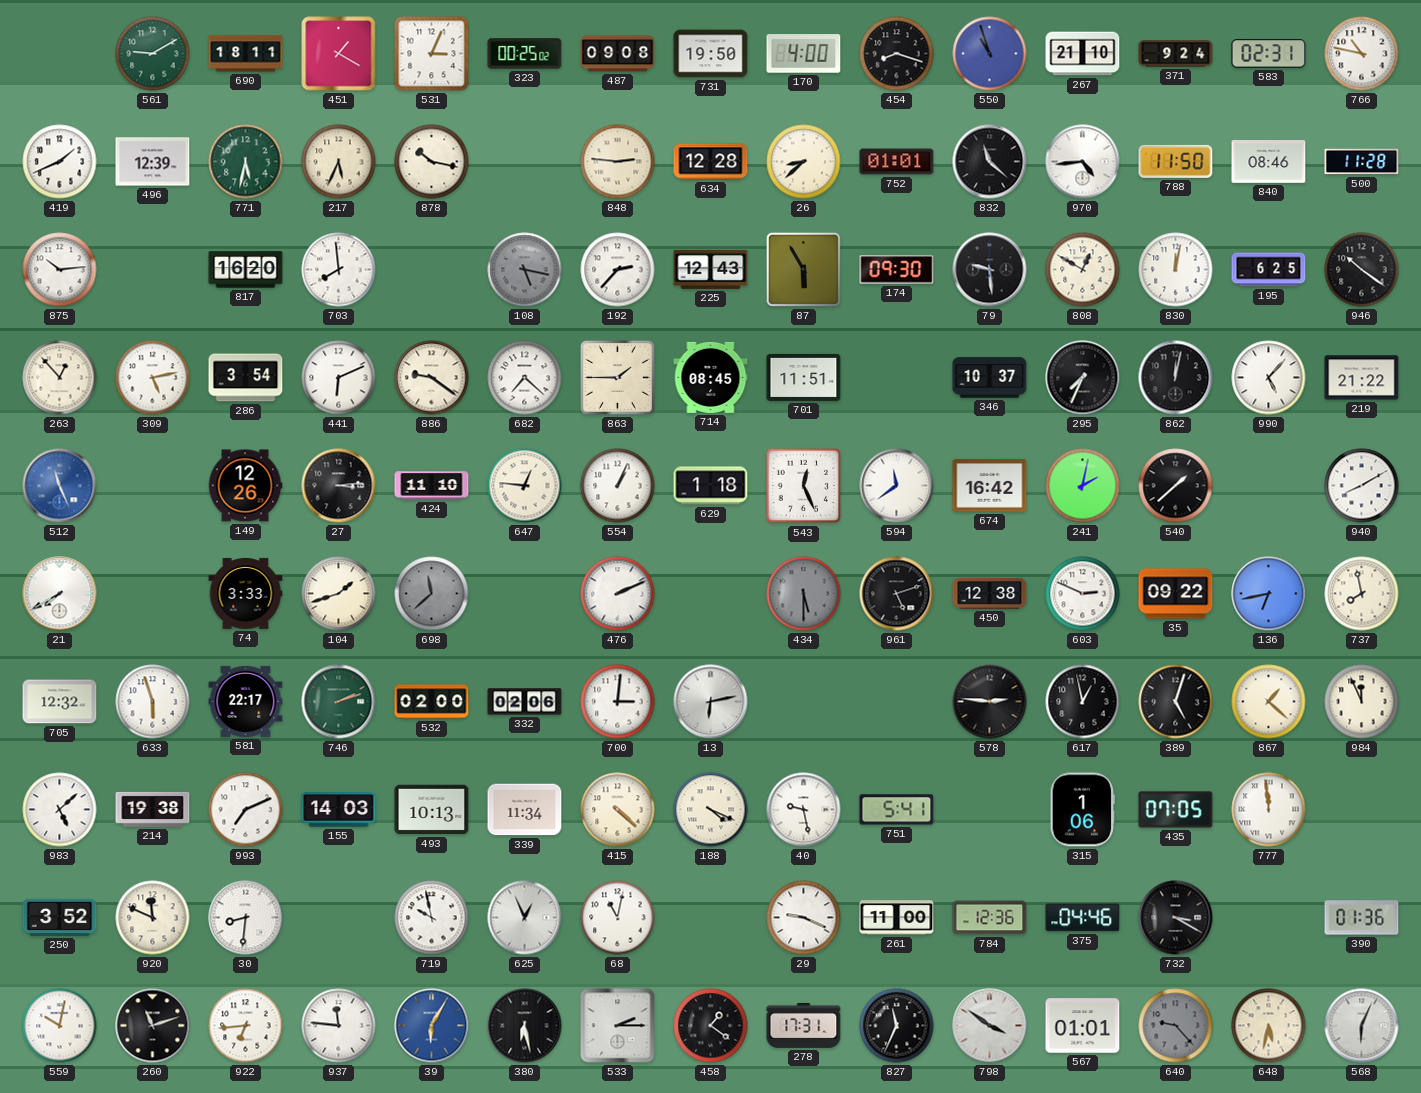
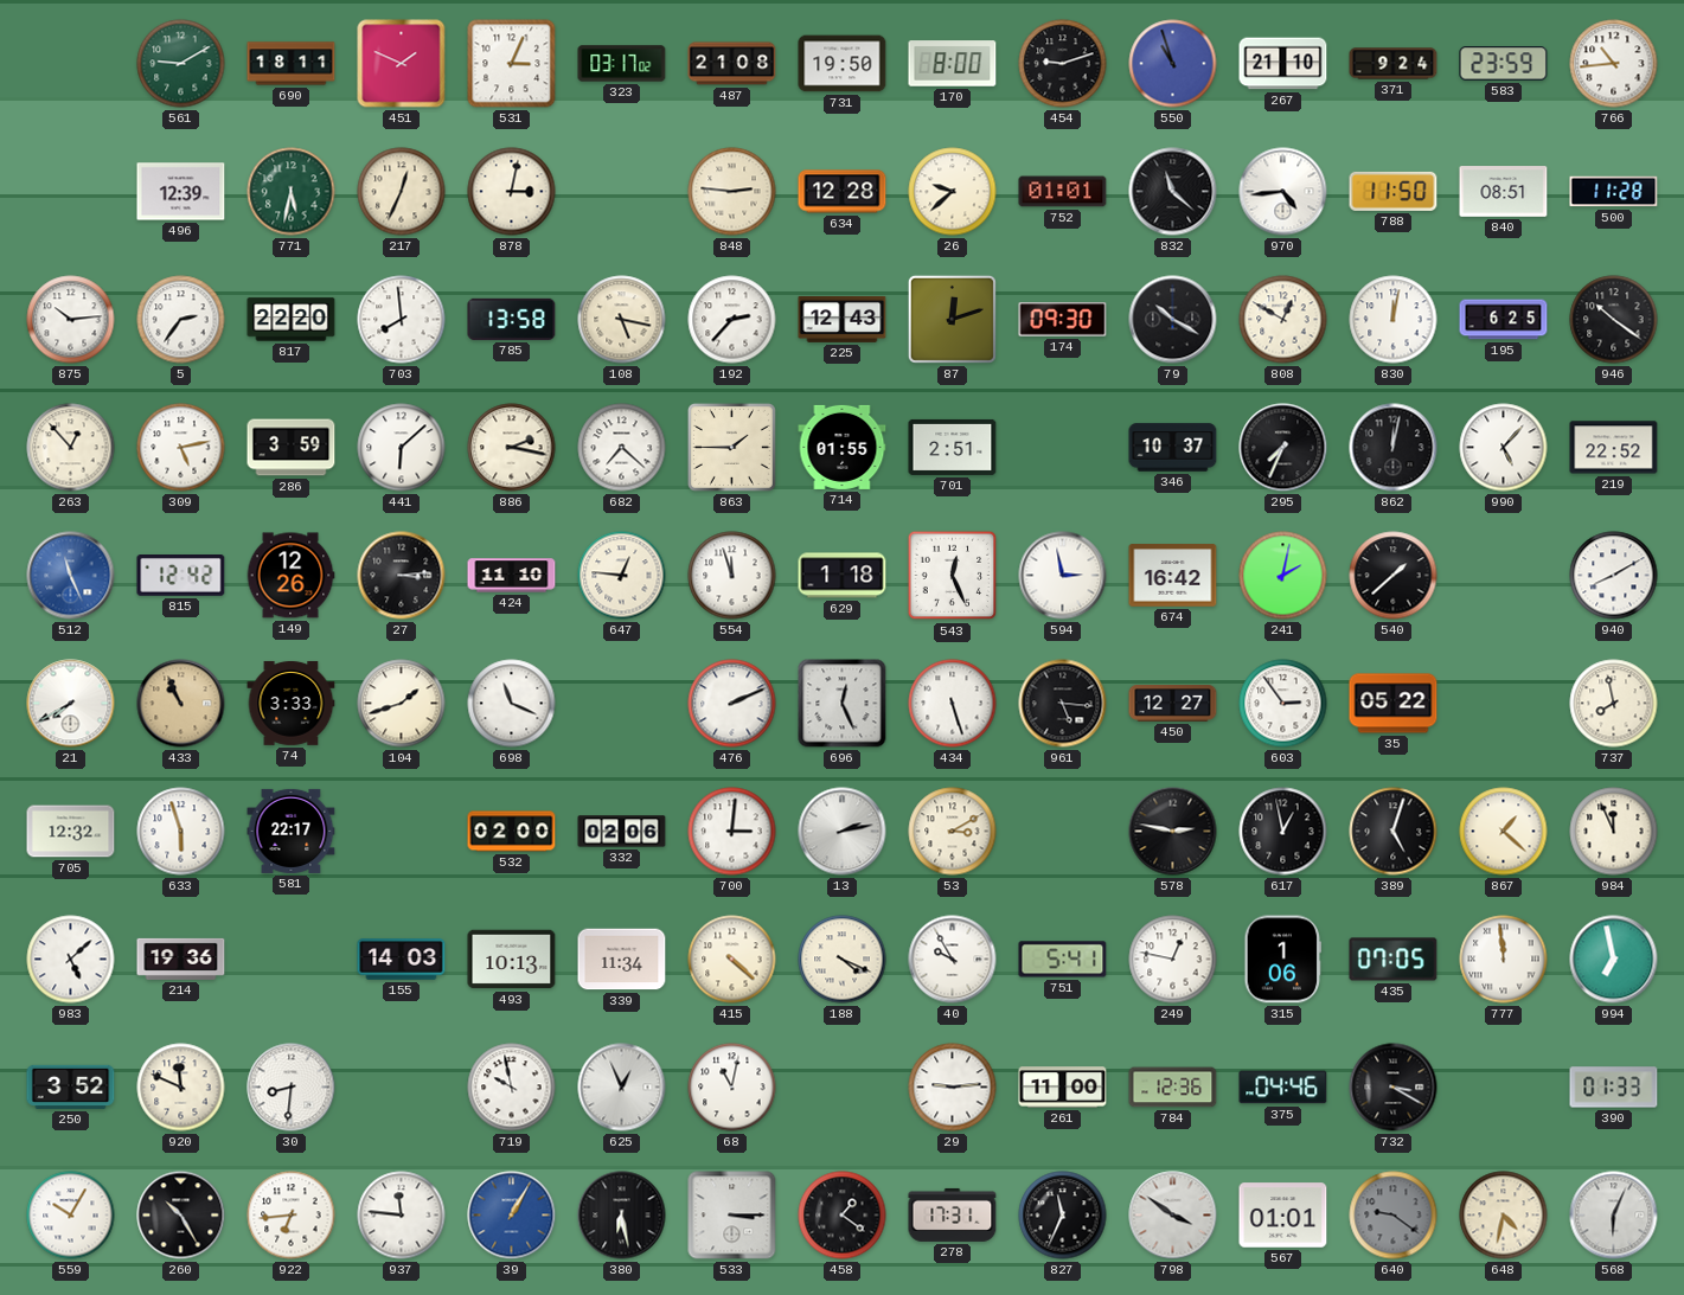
451: 1:20 -> 1:49
323: 00:25 -> 03:17
487: 09:08 -> 21:08
170: 4:00 -> 8:00
454: 8:18 -> 9:12
583: 02:31 -> 23:59
766: 10:47 -> 10:44
419: 1:41 -> none
217: 5:34 -> 12:34
878: 10:17 -> 3:02
26: 8:38 -> 9:38
840: 08:46 -> 08:51
5: none -> 2:36
817: 16:20 -> 22:20
785: none -> 13:58
108 dial: grey -> cream
87: 5:55 -> 12:12
79: 9:29 -> 10:20
286: 3:54 -> 3:59
441: 6:11 -> 6:08
886: 9:21 -> 2:17
714: 08:45 -> 01:55
701: 11:51 -> 2:51
219: 21:22 -> 22:52
815: none -> 12:42
554: 1:04 -> 11:57
594: 11:39 -> 2:58
433: none -> 10:56
698: 11:38 -> 11:19
698 dial: grey -> white
696: none -> 12:26
434: 5:30 -> 5:27
434 dial: grey -> white
961: 5:12 -> 5:16
450: 12:38 -> 12:27
603: 2:49 -> 2:54
35: 09:22 -> 05:22
136: 6:43 -> none
746: 2:12 -> none
13: 6:13 -> 2:13
53: none -> 3:10
578: 2:46 -> 2:47
214: 19:38 -> 19:36
993: 7:11 -> none
40: 9:28 -> 9:55
249: none -> 12:47
994: none -> 6:58
29: 9:19 -> 9:14
390: 01:36 -> 01:33
559: 10:02 -> 10:05
260: 11:12 -> 10:25
39: 6:05 -> 1:05
533: 2:15 -> 3:15
640: 9:23 -> 9:21
648: 5:32 -> 4:32
